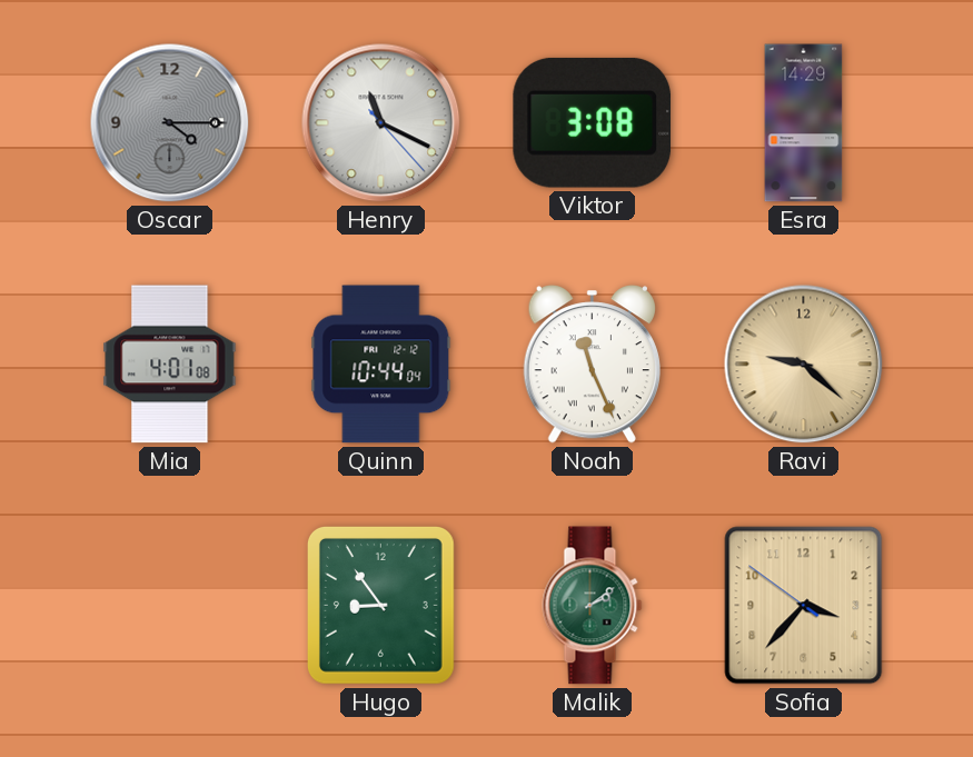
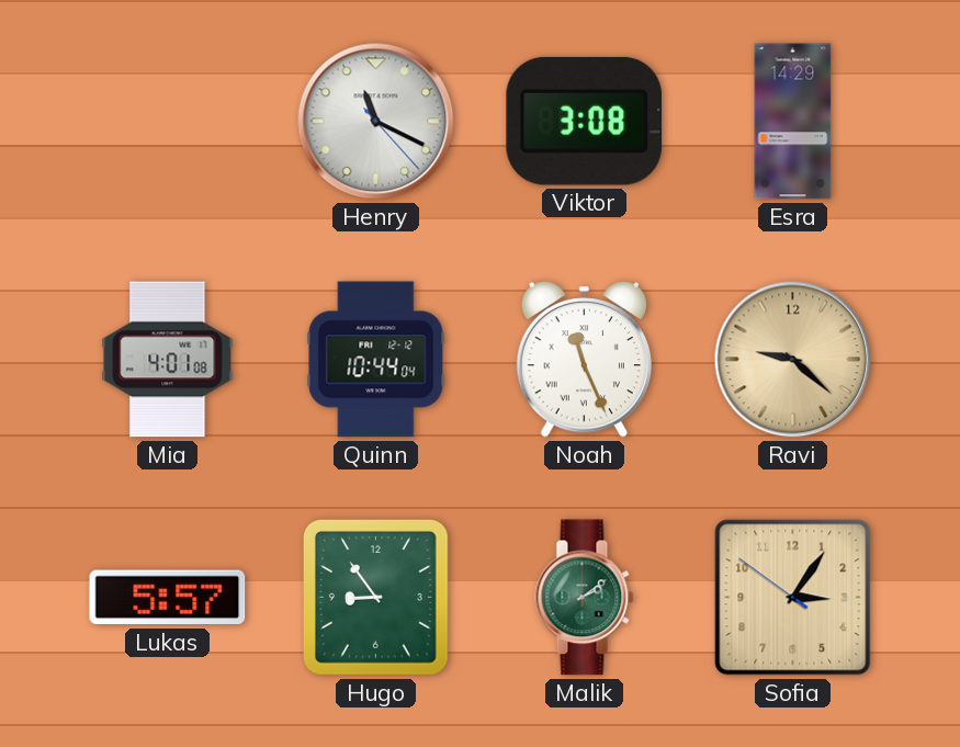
Oscar: 4:15 -> none
Lukas: none -> 5:57
Sofia: 3:36 -> 3:05
